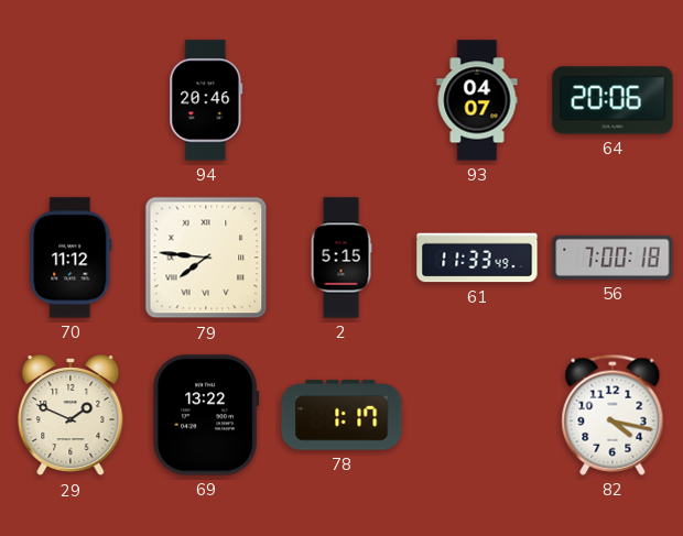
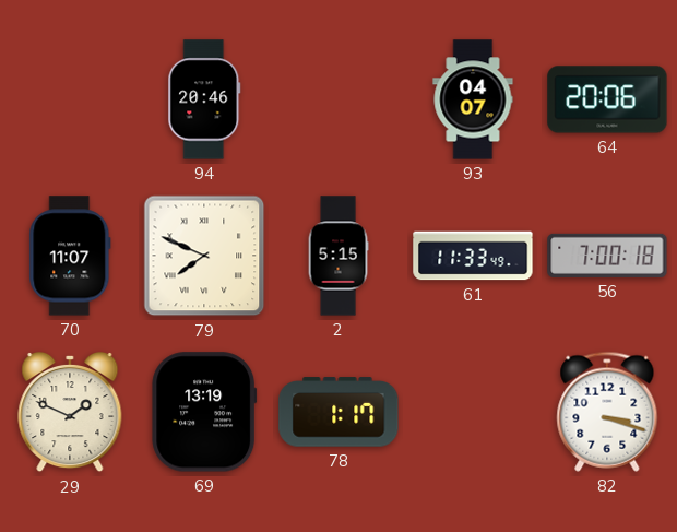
70: 11:12 -> 11:07
79: 7:46 -> 7:49
69: 13:22 -> 13:19
82: 4:17 -> 3:18
